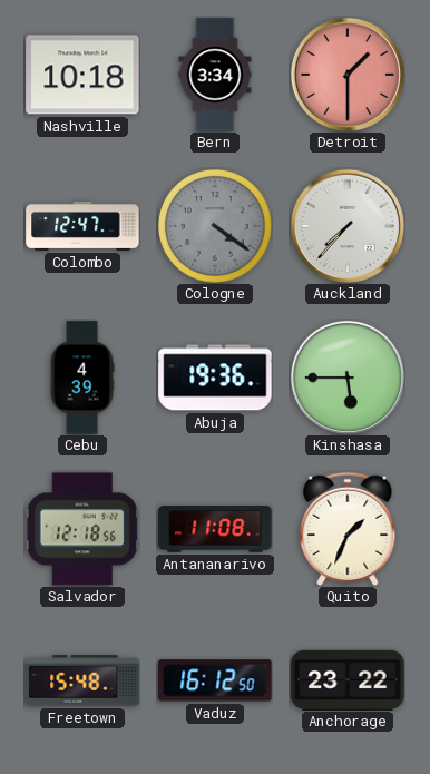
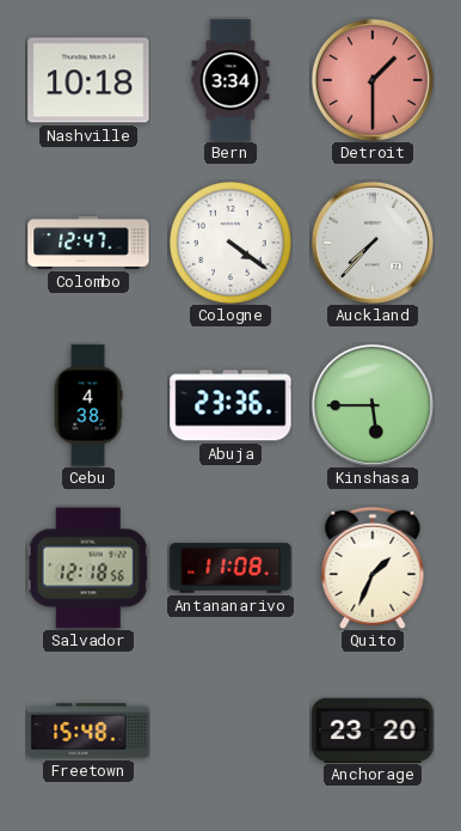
Cologne dial: grey -> white
Cebu: 4:39 -> 4:38
Abuja: 19:36 -> 23:36
Vaduz: 16:12 -> none
Anchorage: 23:22 -> 23:20
